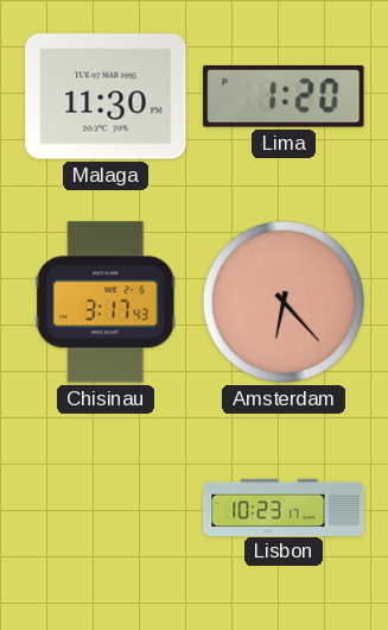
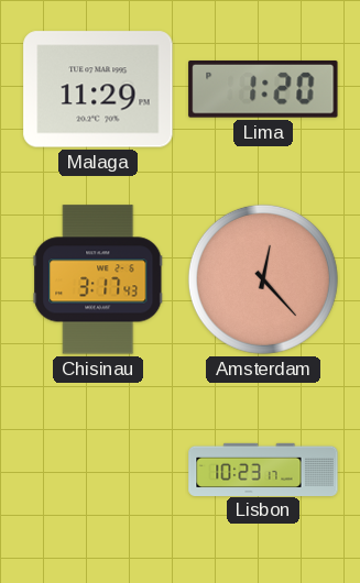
Malaga: 11:30 -> 11:29
Amsterdam: 6:23 -> 12:23
